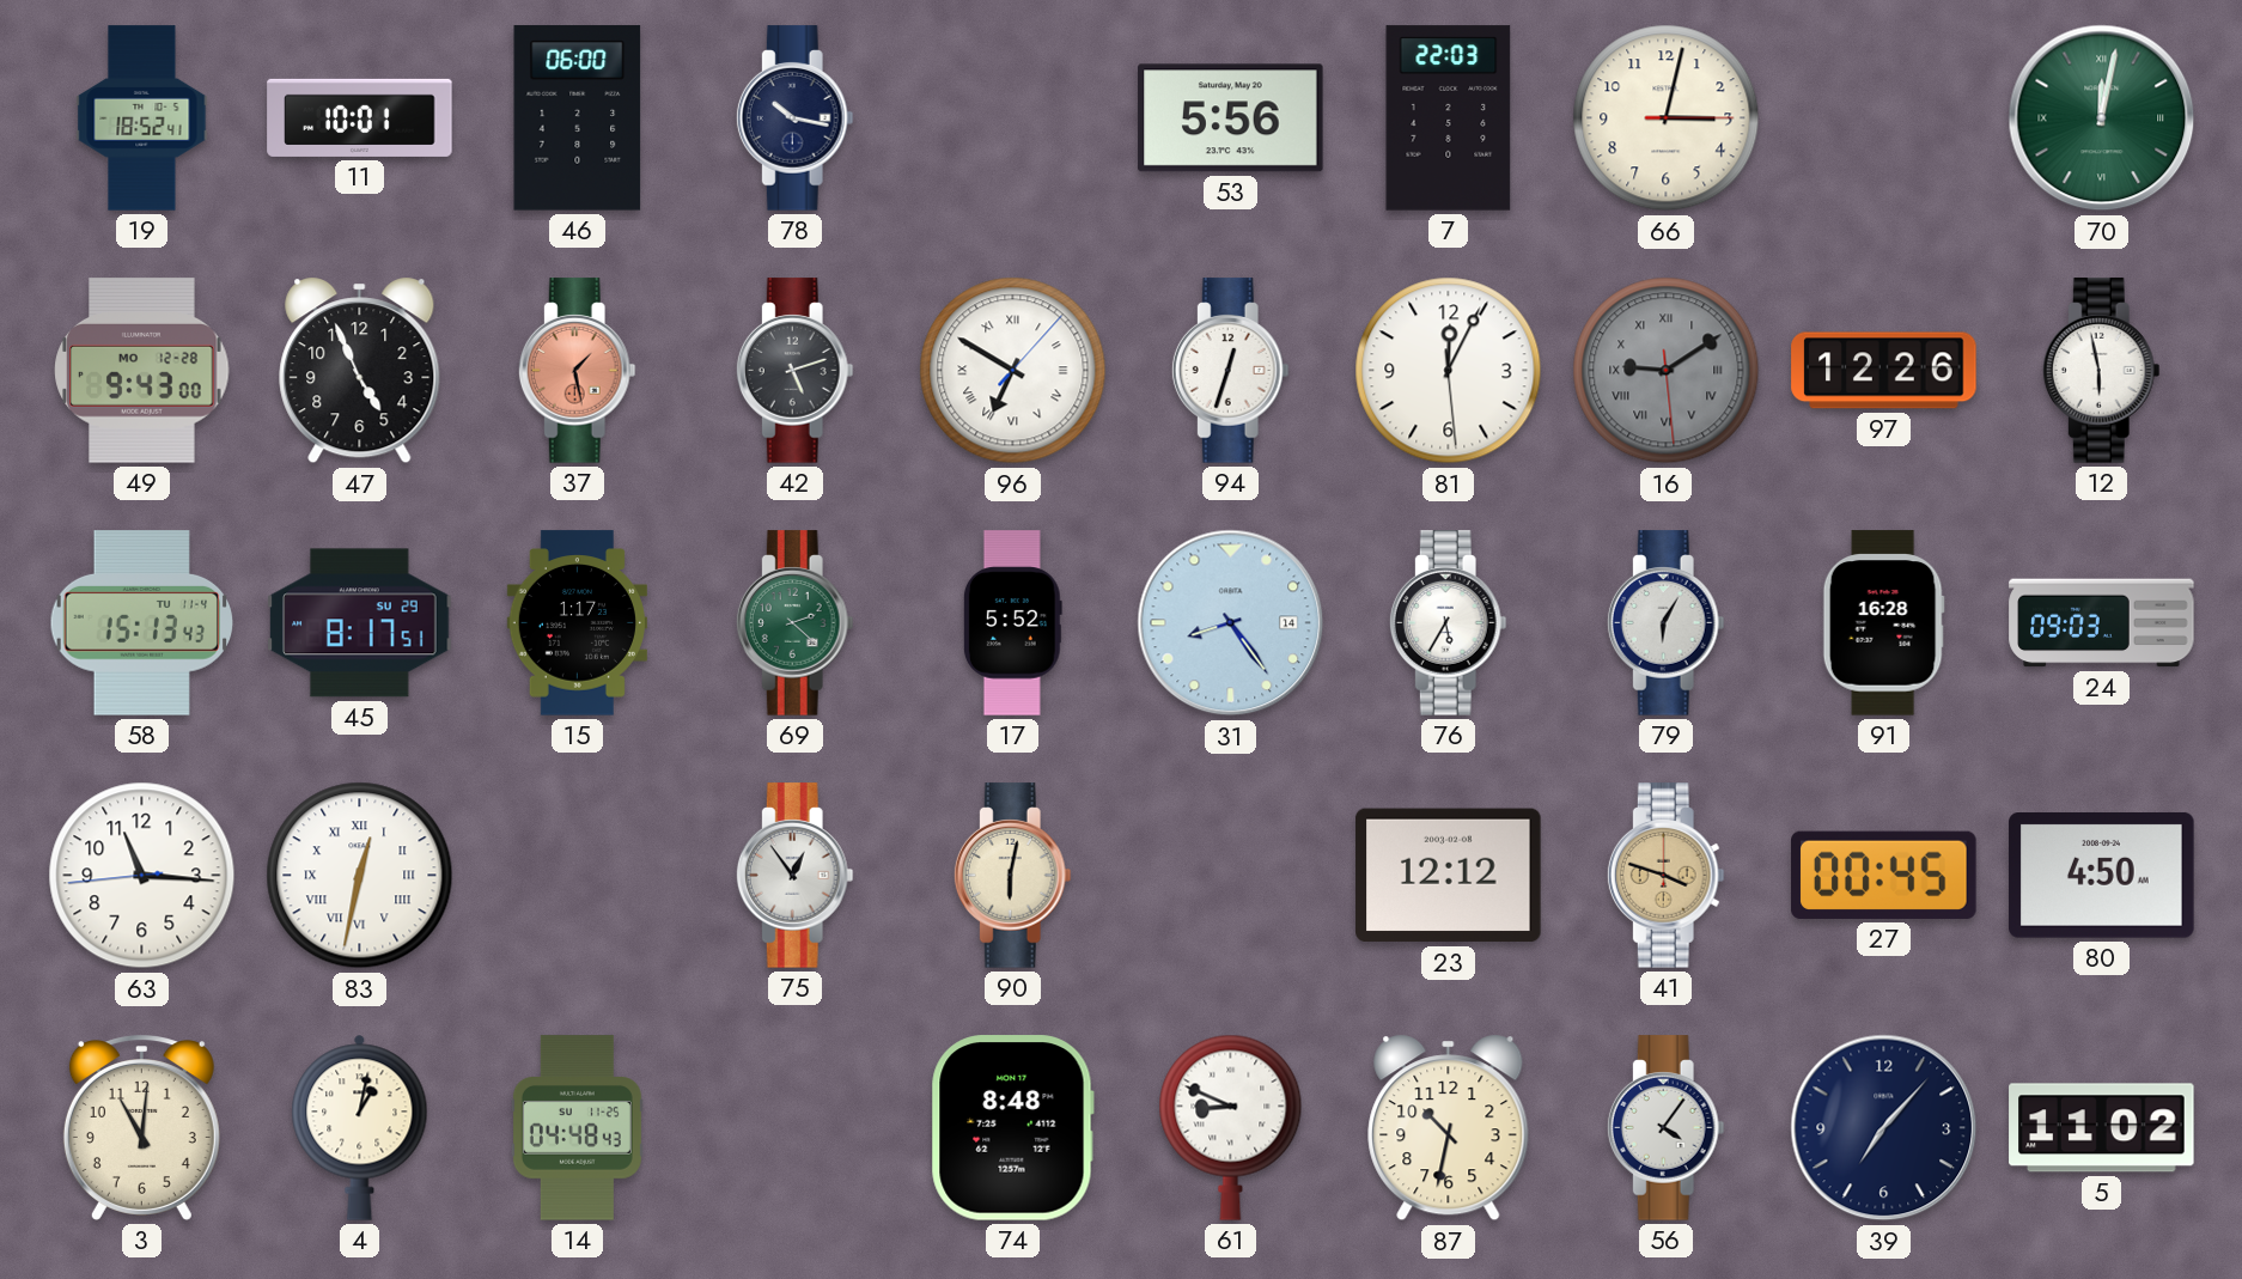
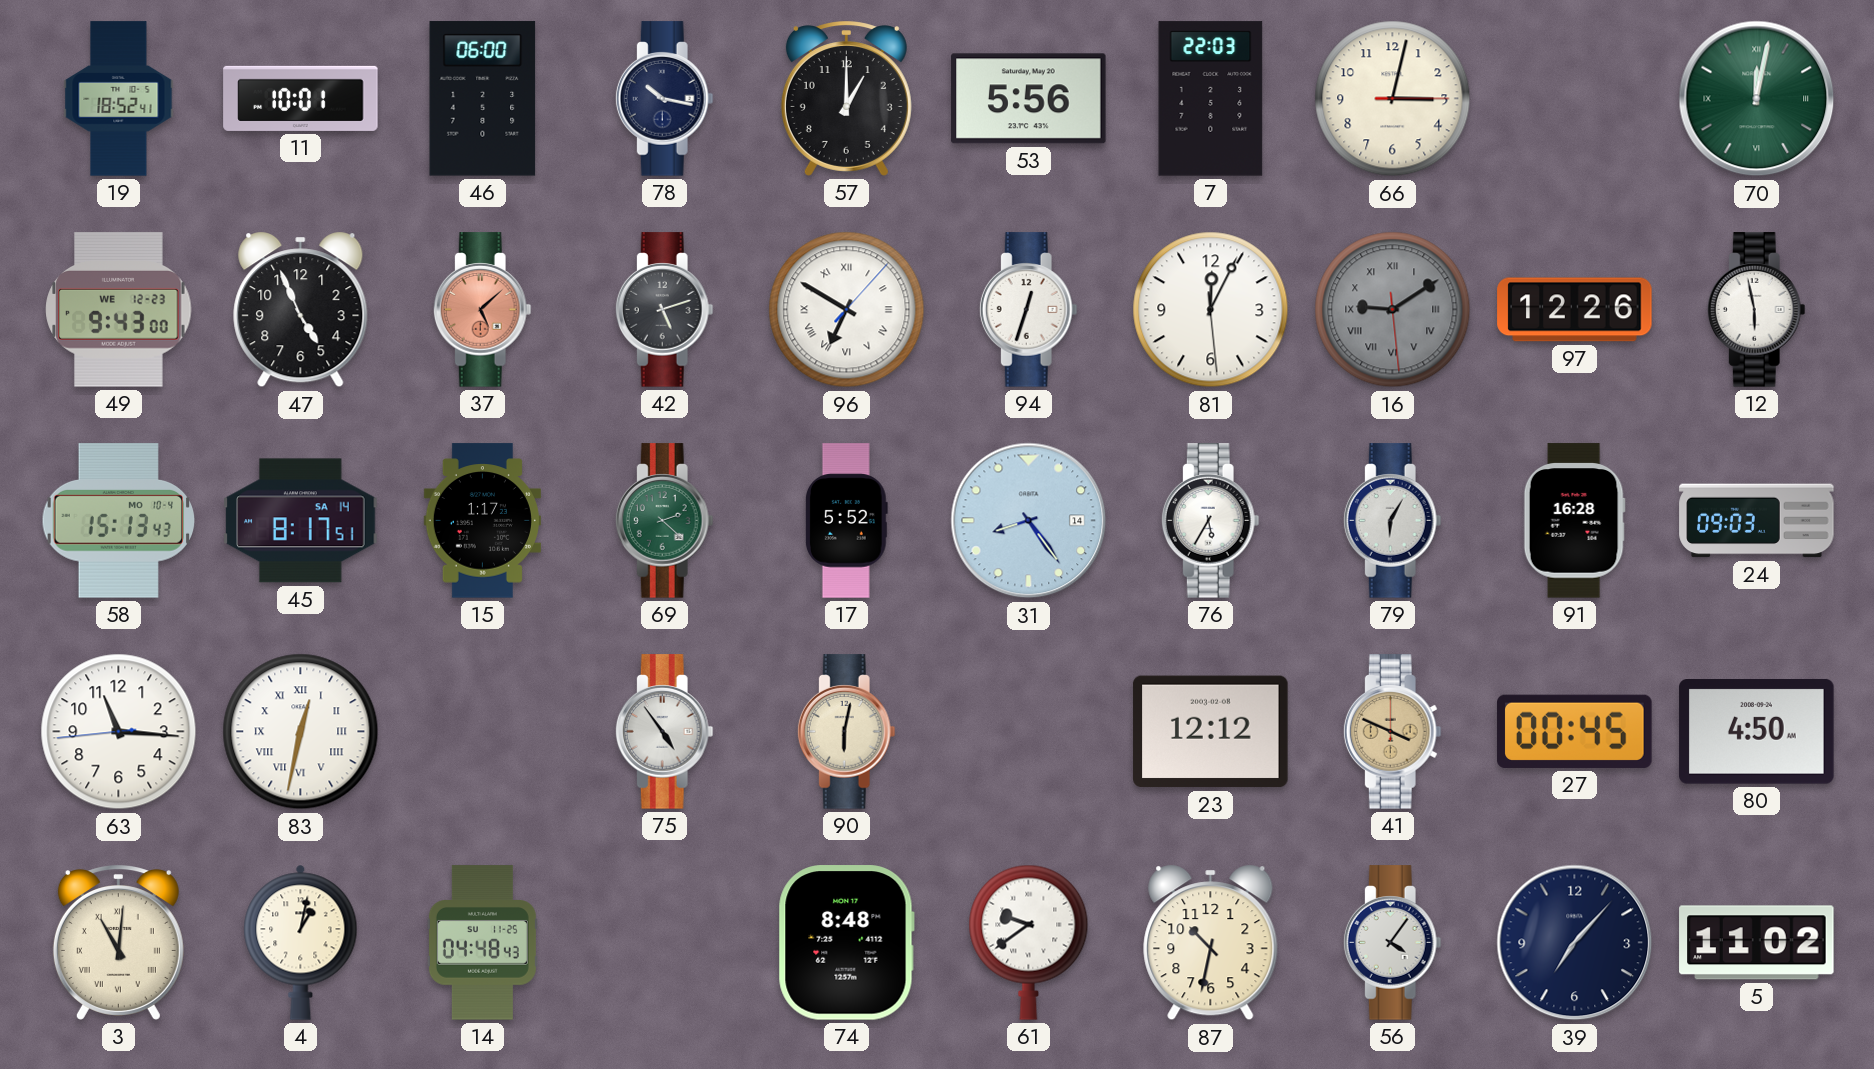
57: none -> 1:00
49 date: MO 12-28 -> WE 12-23
37: 1:28 -> 5:08
58 date: TU 11-4 -> MO 10-4
45 date: SU 29 -> SA 14
75: 12:54 -> 4:54
41: 3:48 -> 3:49
3 numerals: Arabic -> Roman
61: 8:49 -> 9:39
